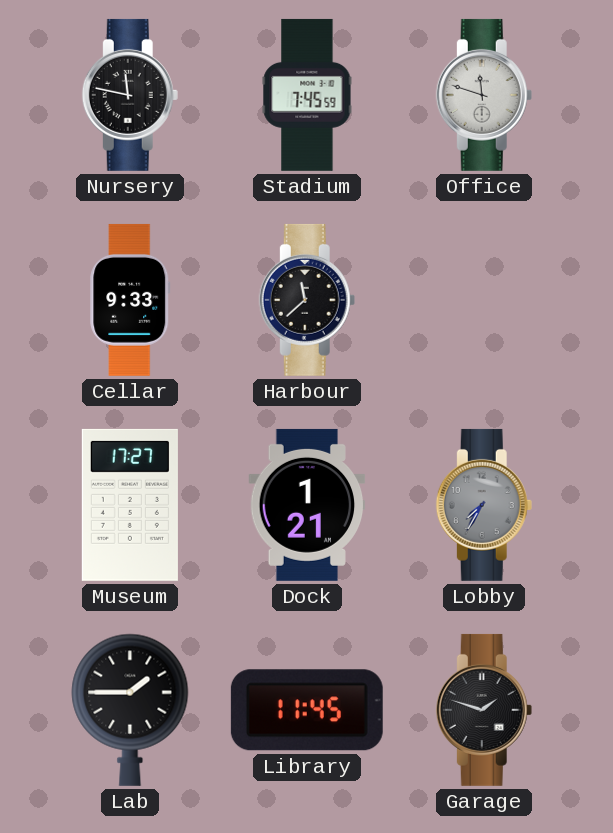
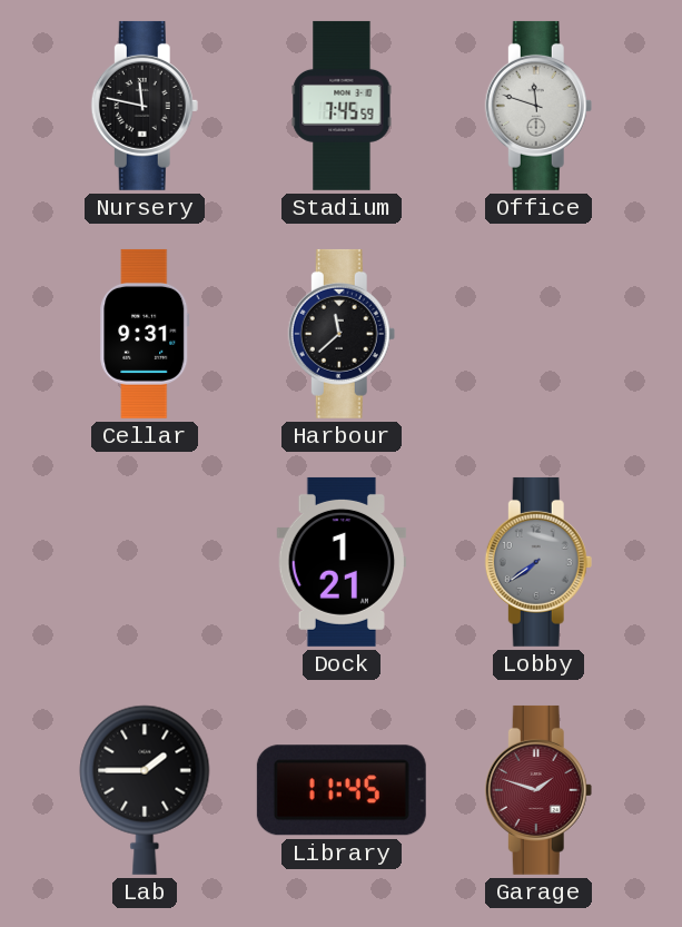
Cellar: 9:33 -> 9:31
Museum: 17:27 -> none
Lobby: 7:35 -> 7:39
Garage dial: black -> burgundy
